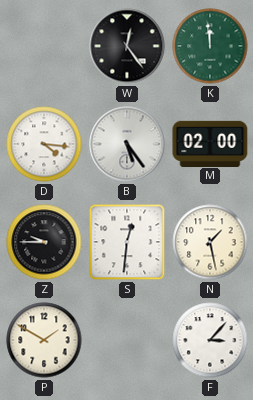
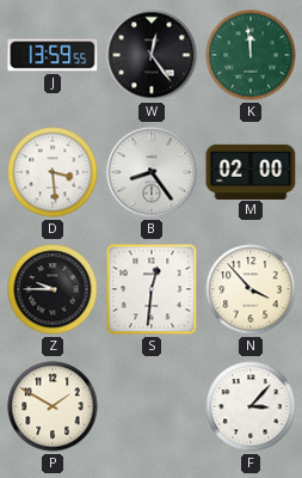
J: none -> 13:59
D: 4:16 -> 3:29
B: 5:24 -> 8:24
N: 1:28 -> 3:53
